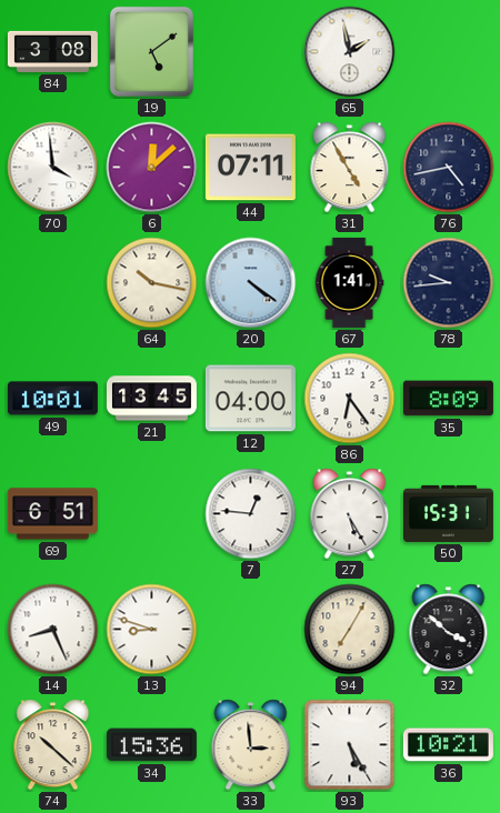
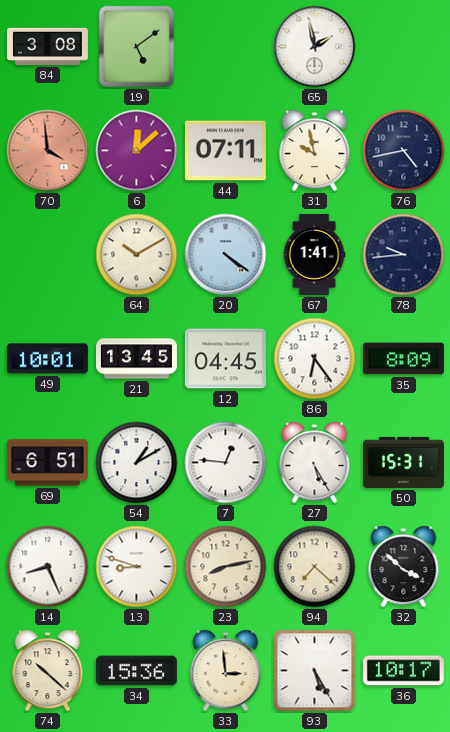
70 dial: white -> salmon
31: 4:55 -> 9:58
64: 10:17 -> 10:10
12: 04:00 -> 04:45
54: none -> 1:10
23: none -> 8:13
94: 7:05 -> 7:22
36: 10:21 -> 10:17
